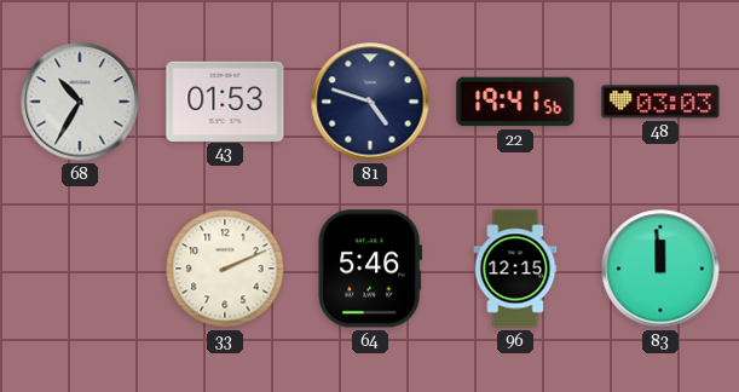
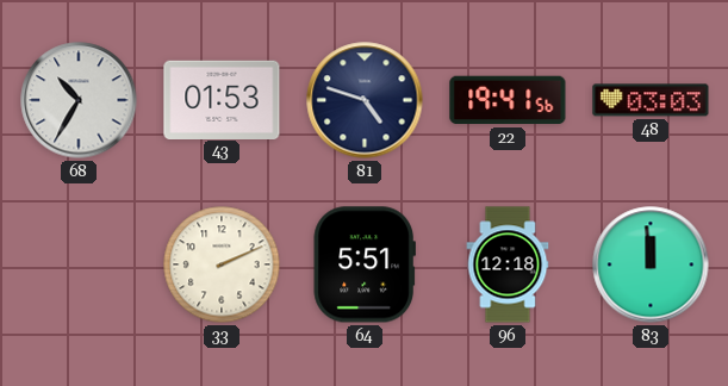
64: 5:46 -> 5:51
96: 12:15 -> 12:18
